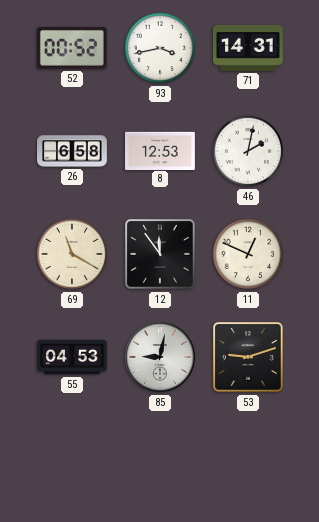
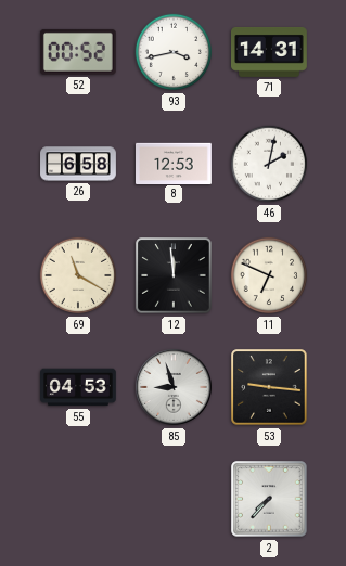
12: 11:54 -> 11:59
11: 12:49 -> 6:49
85: 9:02 -> 8:57
53: 9:12 -> 9:16
2: none -> 7:37
